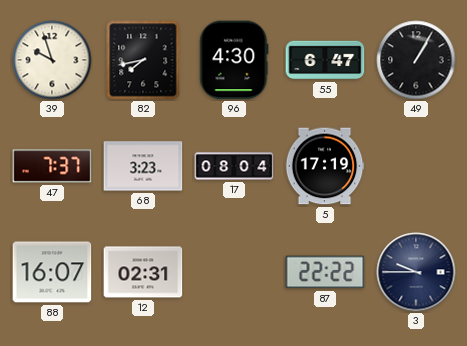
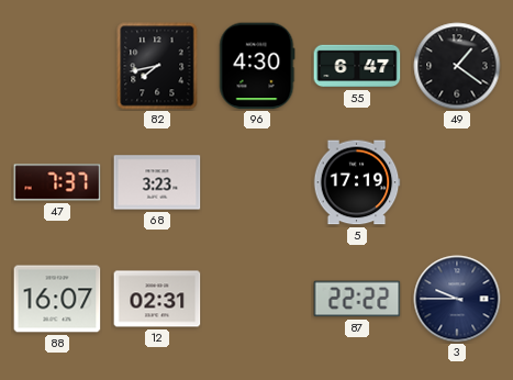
39: 9:57 -> none
49: 1:05 -> 1:21
17: 08:04 -> none
